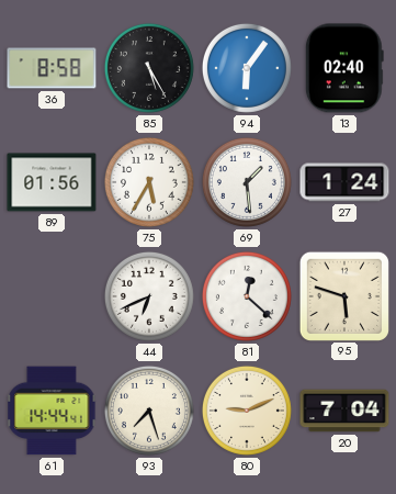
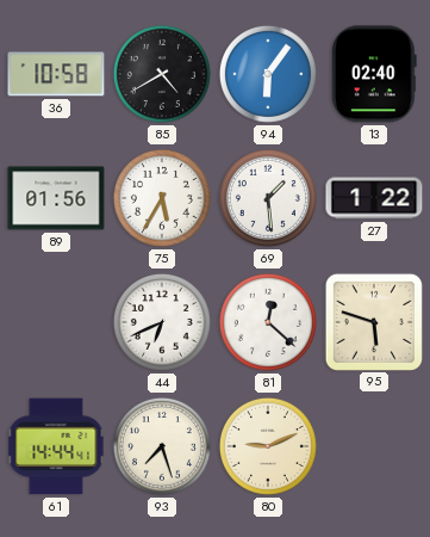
36: 8:58 -> 10:58
85: 5:25 -> 4:40
27: 1:24 -> 1:22
20: 7:04 -> none
